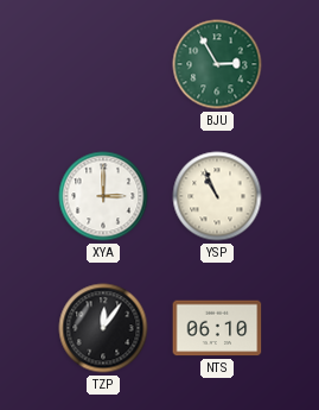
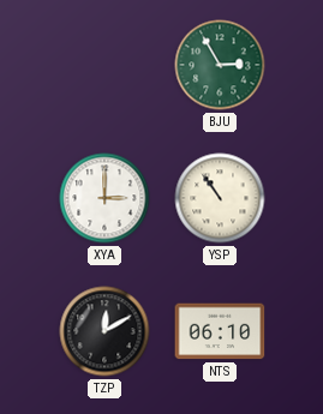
YSP: 10:56 -> 10:54
TZP: 12:06 -> 12:10
